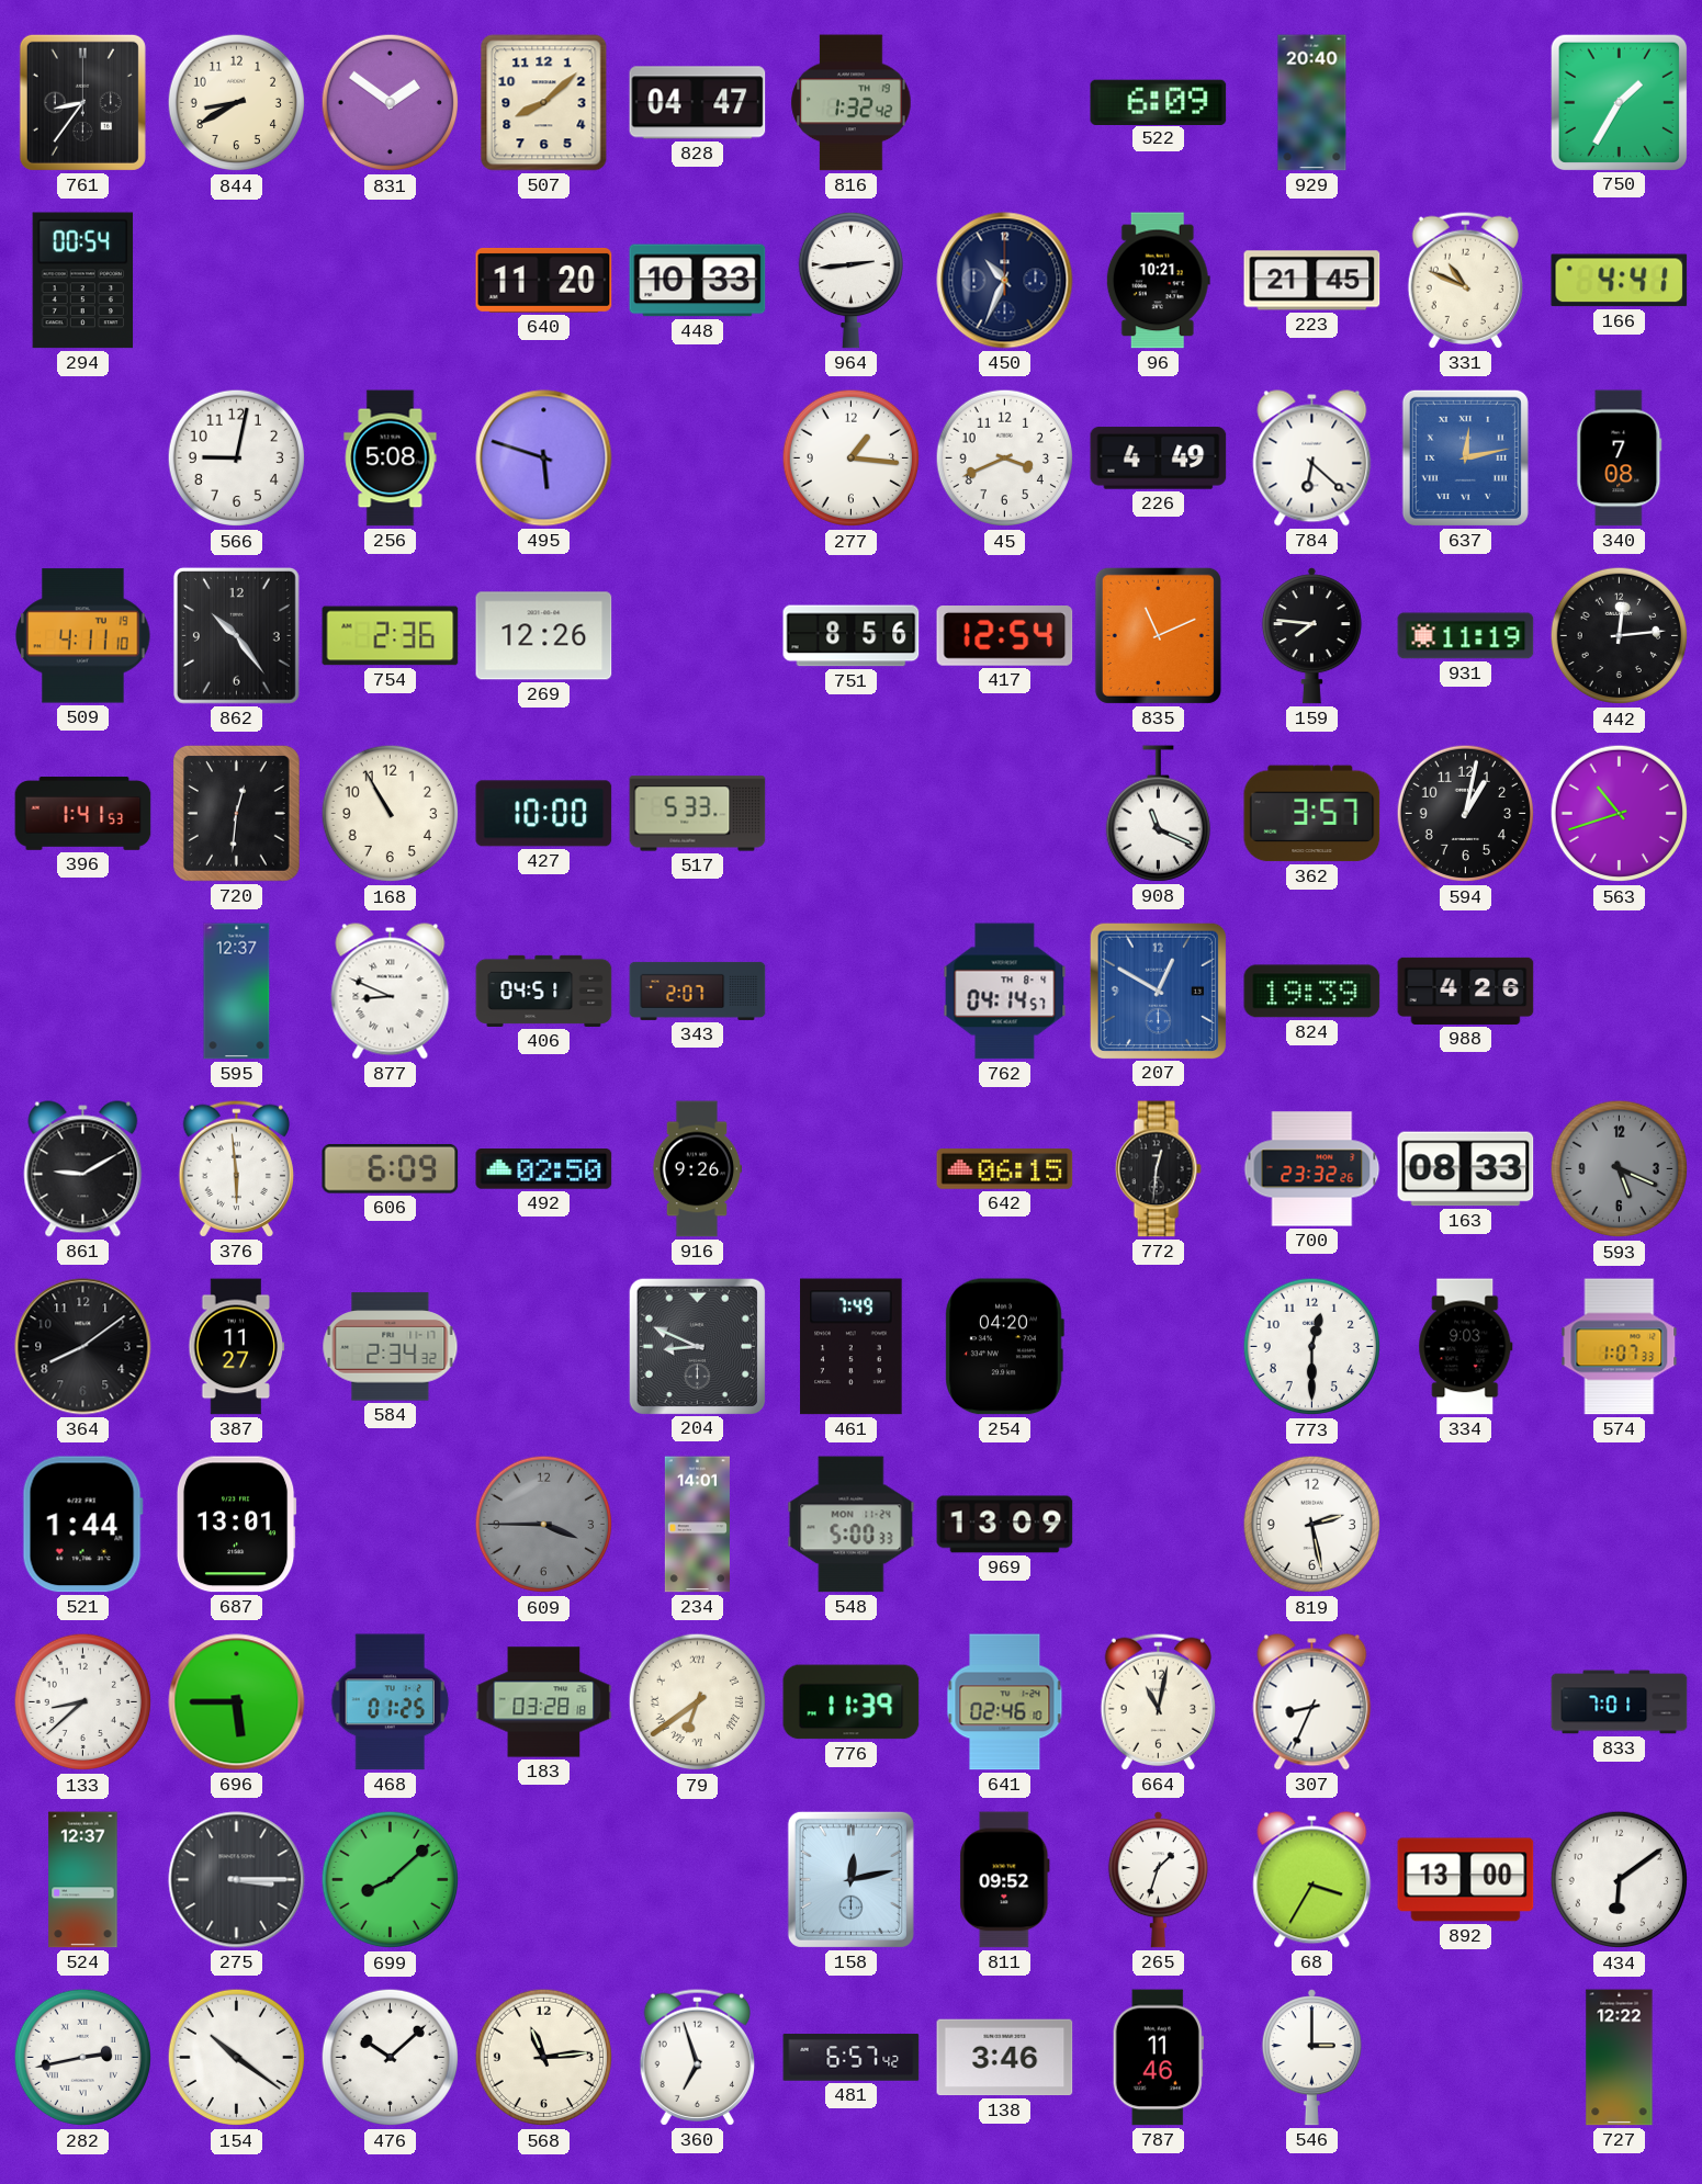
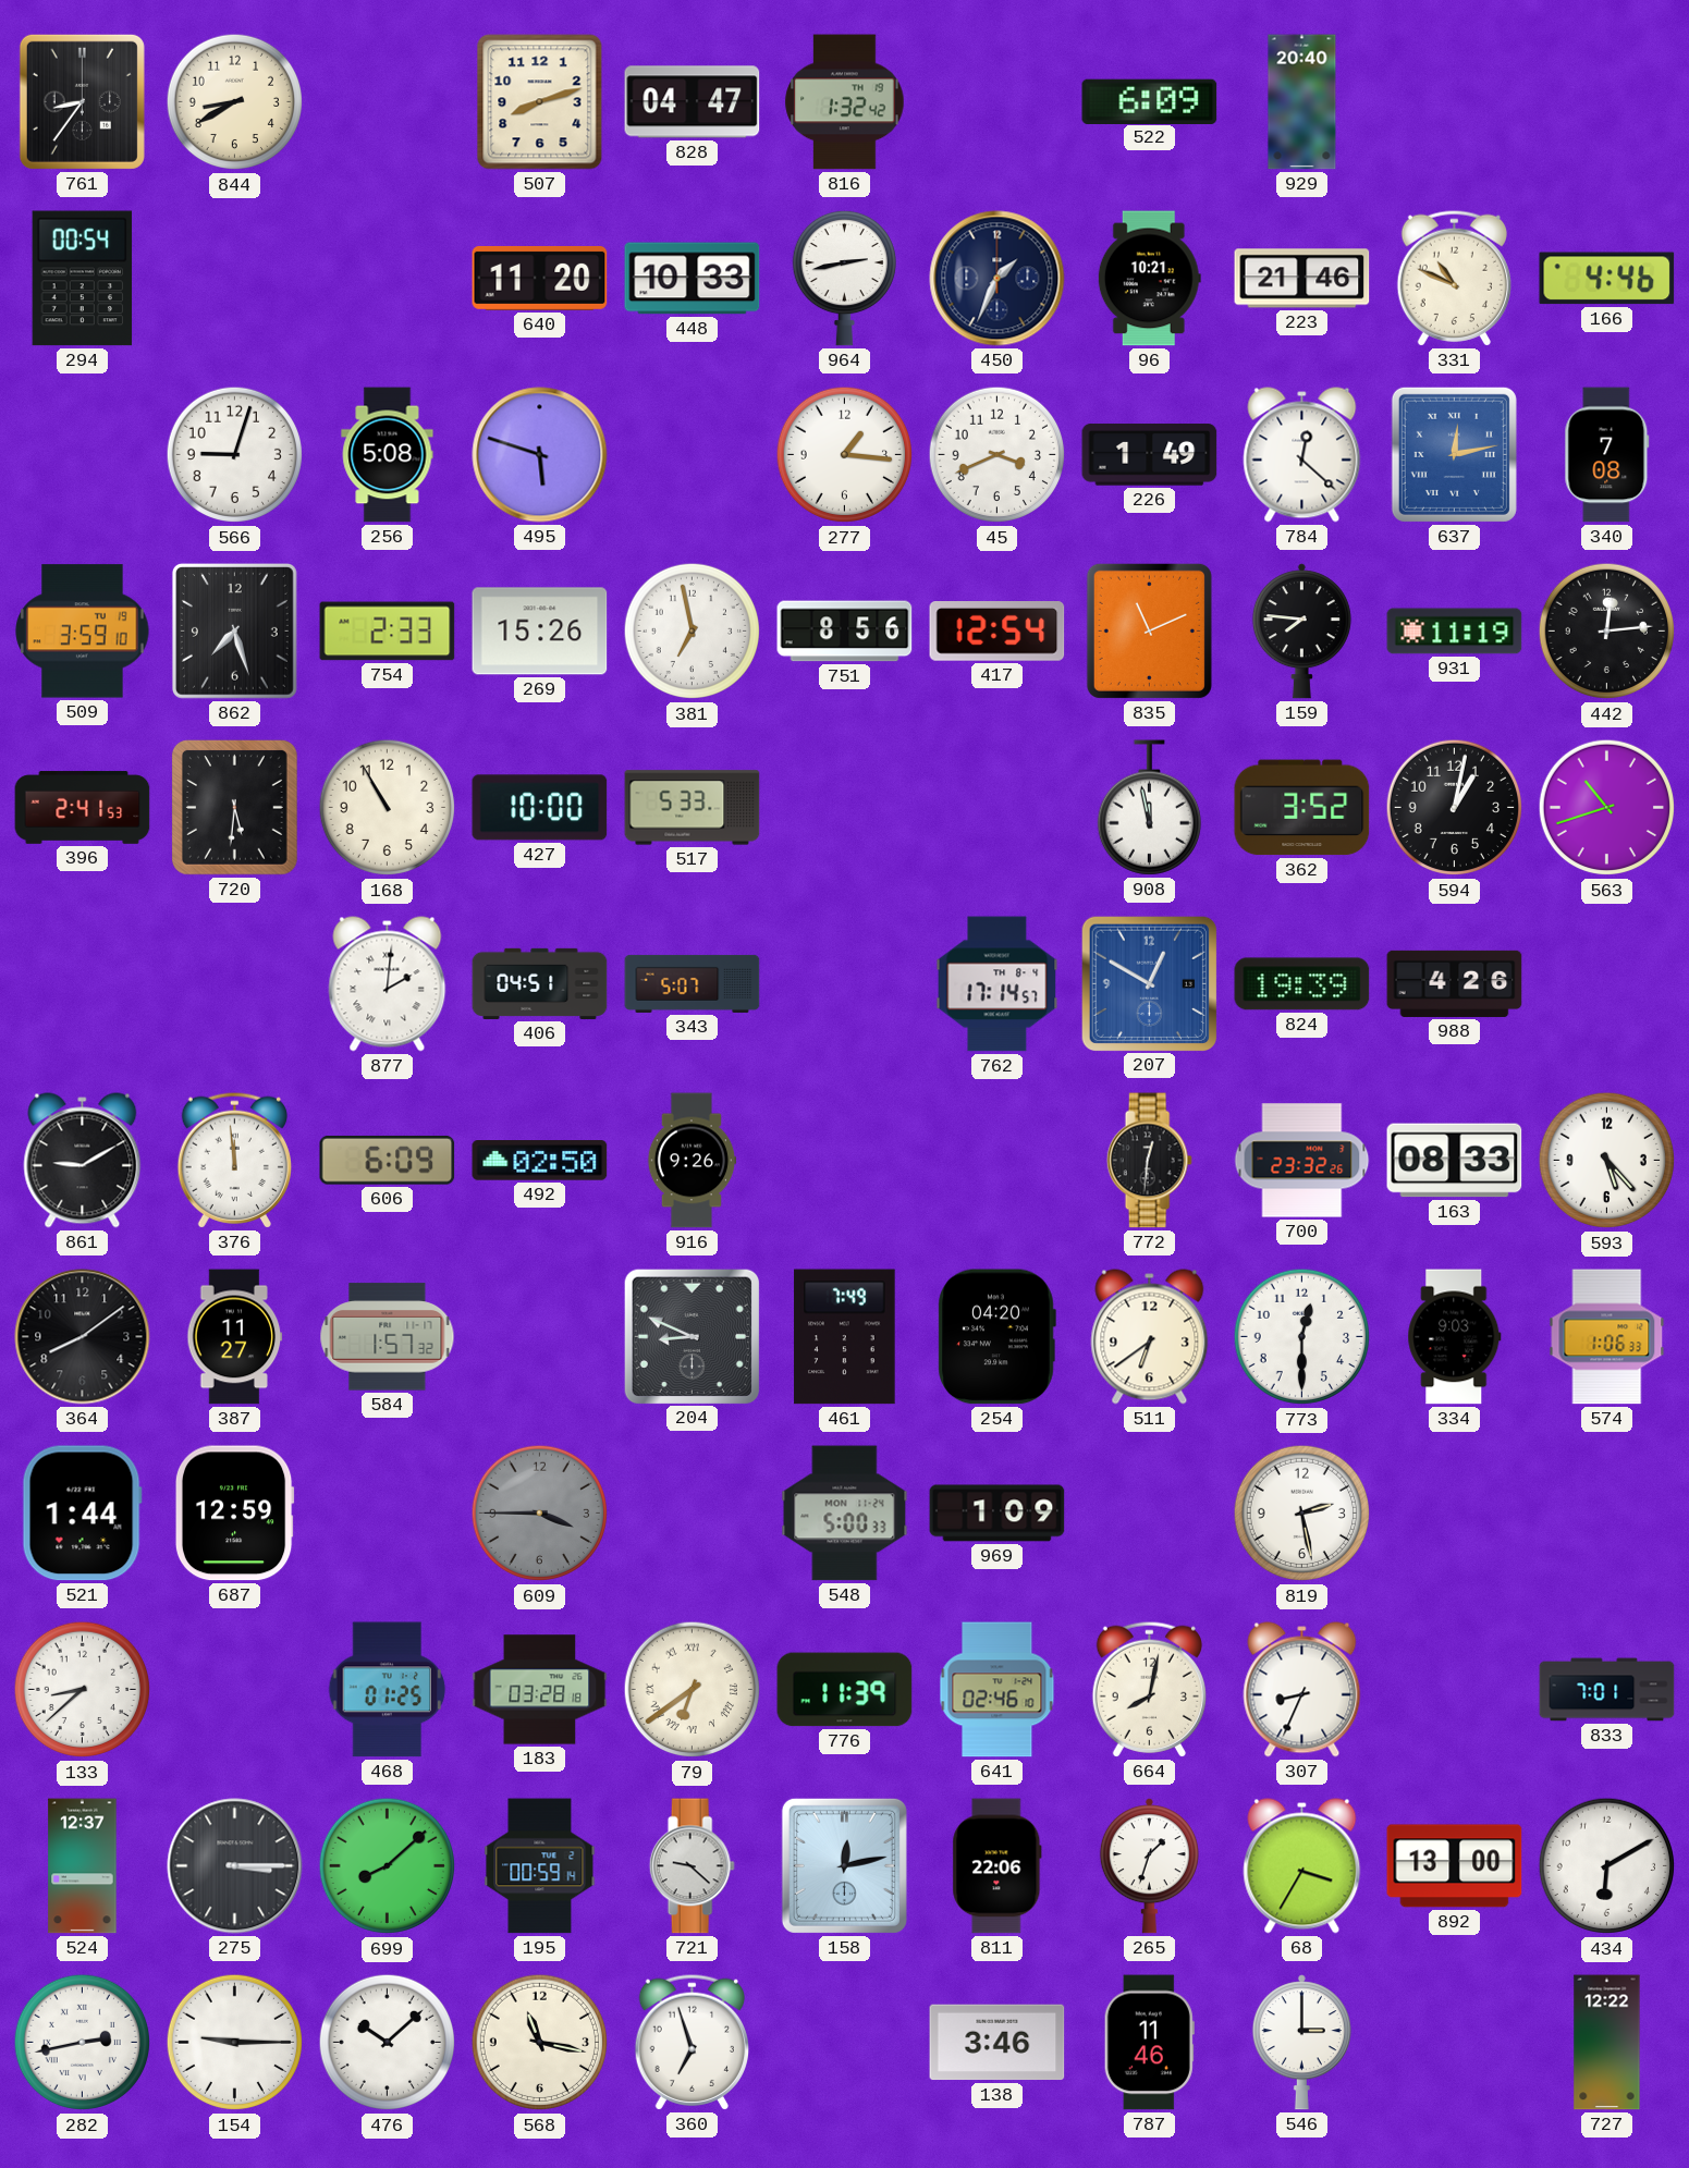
831: 1:51 -> none
507: 8:08 -> 8:12
750: 1:35 -> none
964: 2:44 -> 2:43
450: 10:34 -> 1:34
223: 21:45 -> 21:46
166: 4:41 -> 4:46
566: 9:02 -> 9:03
226: 4:49 -> 1:49
784: 6:22 -> 12:22
509: 4:11 -> 3:59
862: 10:24 -> 7:27
754: 2:36 -> 2:33
269: 12:26 -> 15:26
381: none -> 6:58
396: 1:41 -> 2:41
720: 12:31 -> 5:31
908: 11:19 -> 11:58
362: 3:57 -> 3:52
595: 12:37 -> none
877: 8:49 -> 2:01
343: 2:07 -> 5:07
762: 04:14 -> 17:14
376: 5:59 -> 11:59
642: 06:15 -> none
593: 5:19 -> 5:23
593 dial: grey -> white
584: 2:34 -> 1:57
511: none -> 6:39
574: 1:07 -> 1:06
687: 13:01 -> 12:59
234: 14:01 -> none
969: 13:09 -> 1:09
696: 5:45 -> none
664: 11:02 -> 8:02
195: none -> 00:59
721: none -> 9:22
811: 09:52 -> 22:06
434: 6:09 -> 6:10
154: 10:21 -> 9:15
568: 11:14 -> 11:17
481: 6:57 -> none
